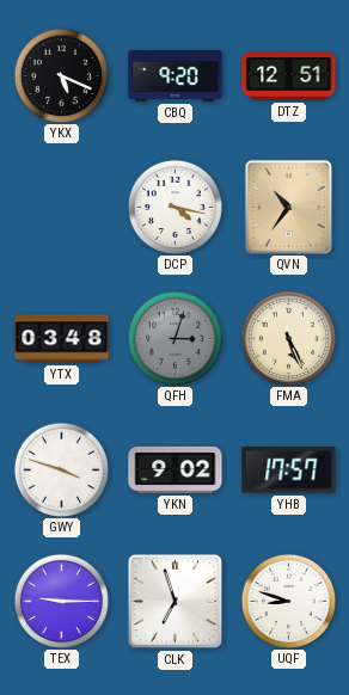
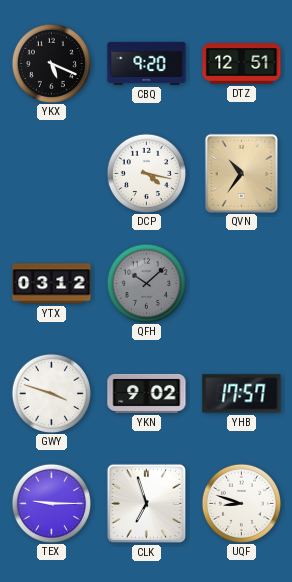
YTX: 03:48 -> 03:12
QFH: 3:03 -> 10:08
FMA: 5:26 -> none
